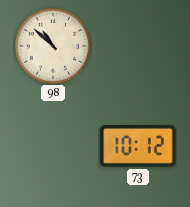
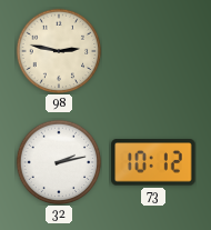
98: 10:52 -> 2:47
32: none -> 2:13
